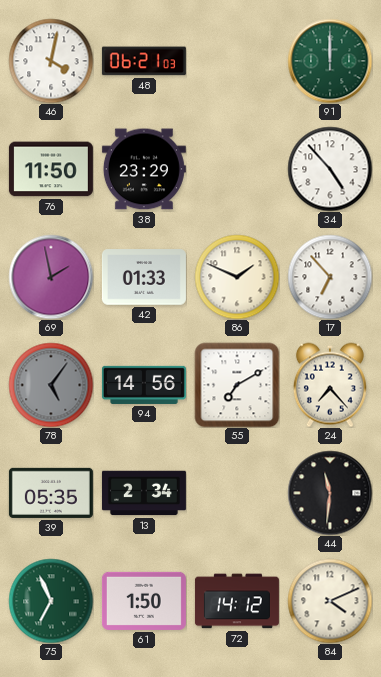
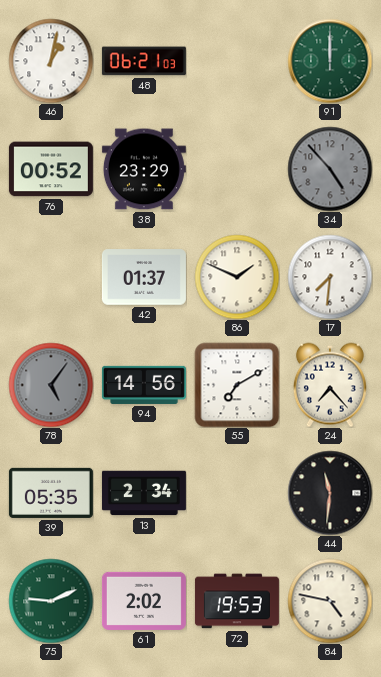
46: 4:02 -> 1:02
76: 11:50 -> 00:52
34 dial: white -> grey
69: 1:58 -> none
42: 01:33 -> 01:37
17: 6:53 -> 7:31
75: 6:56 -> 9:11
61: 1:50 -> 2:02
72: 14:12 -> 19:53
84: 4:11 -> 4:47
